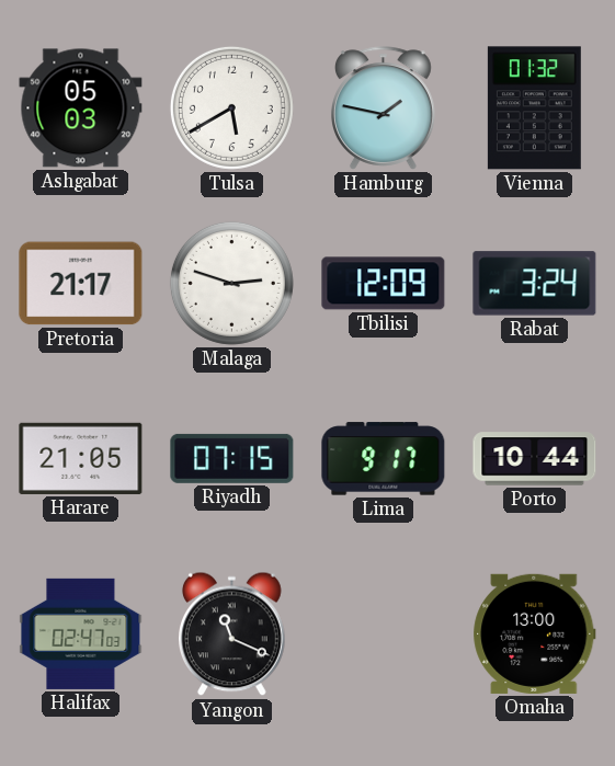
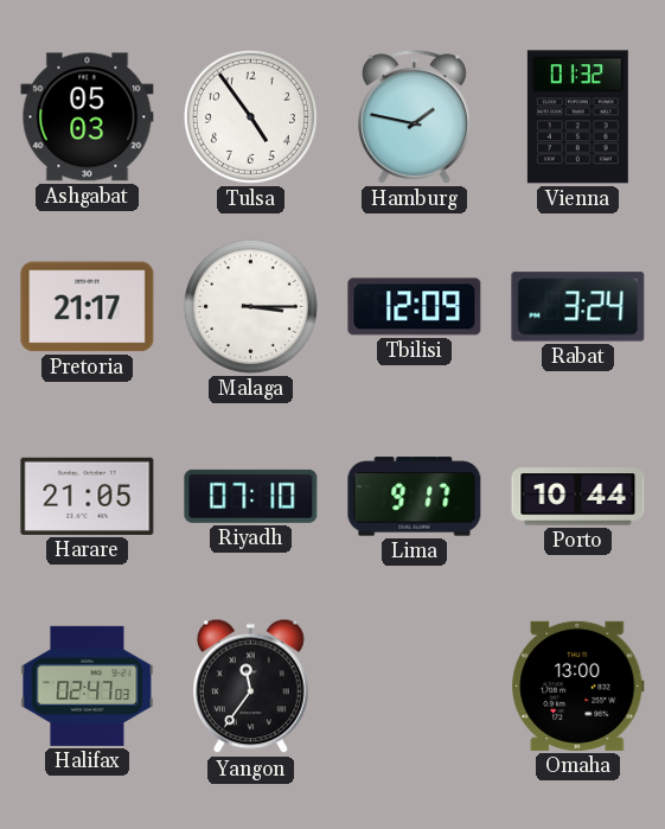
Tulsa: 5:40 -> 4:54
Malaga: 2:48 -> 3:15
Riyadh: 07:15 -> 07:10
Yangon: 11:19 -> 11:36
